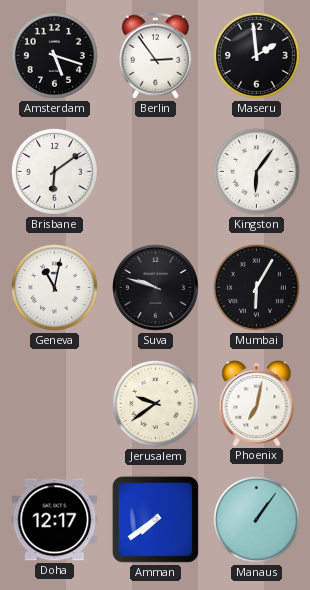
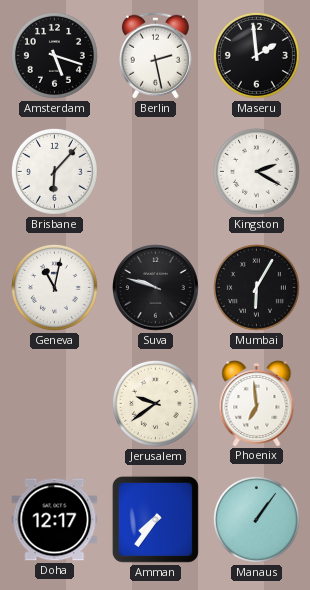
Berlin: 2:54 -> 2:28
Brisbane: 6:09 -> 6:07
Kingston: 6:06 -> 2:20
Phoenix: 7:02 -> 6:59
Amman: 7:39 -> 7:36
